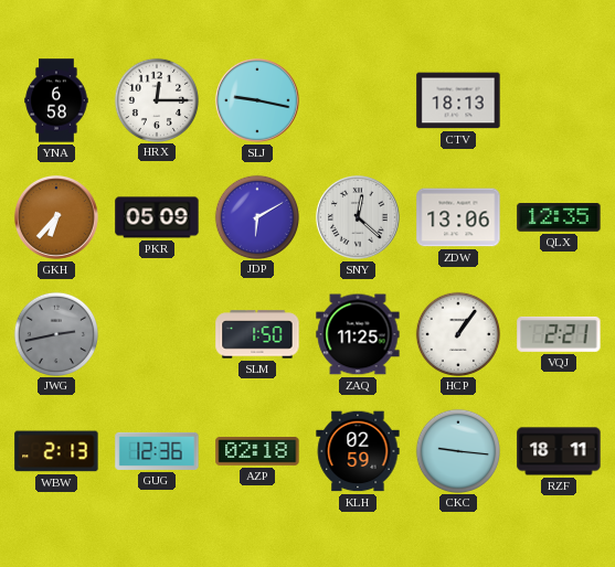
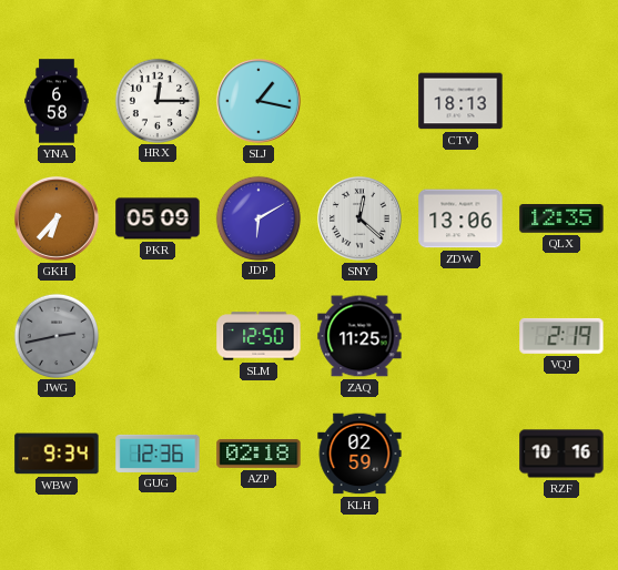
SLJ: 9:17 -> 1:17
SLM: 1:50 -> 12:50
HCP: 1:06 -> none
VQJ: 2:21 -> 2:19
WBW: 2:13 -> 9:34
CKC: 9:16 -> none
RZF: 18:11 -> 10:16
